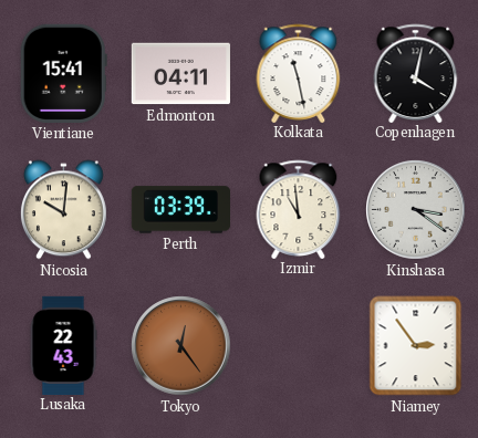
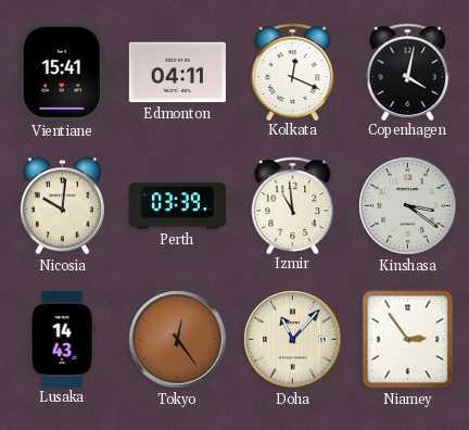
Kolkata: 11:28 -> 12:19
Lusaka: 22:43 -> 14:43
Doha: none -> 11:07
